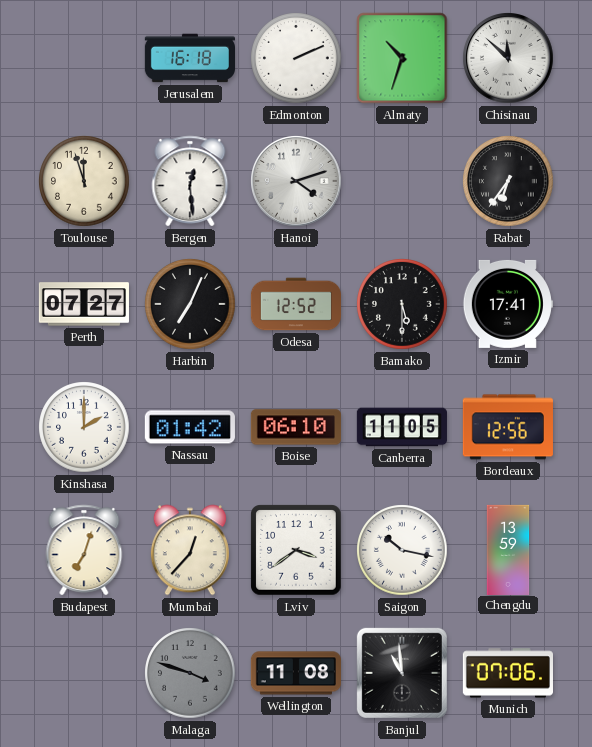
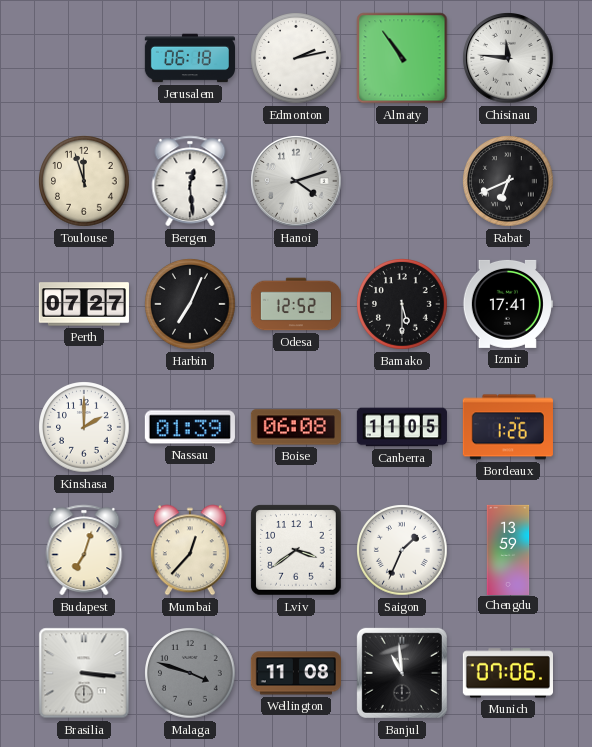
Jerusalem: 16:18 -> 06:18
Edmonton: 2:11 -> 2:13
Almaty: 10:33 -> 10:54
Chisinau: 11:52 -> 11:46
Rabat: 6:36 -> 6:41
Nassau: 01:42 -> 01:39
Boise: 06:10 -> 06:08
Bordeaux: 12:56 -> 1:26
Saigon: 10:17 -> 1:34
Brasilia: none -> 3:16
